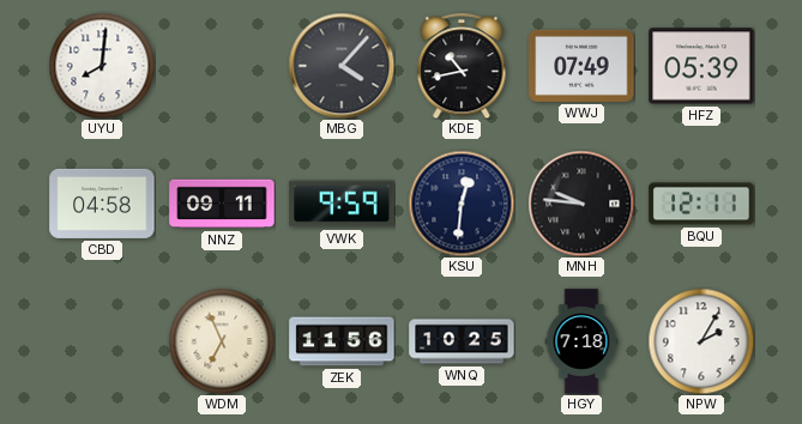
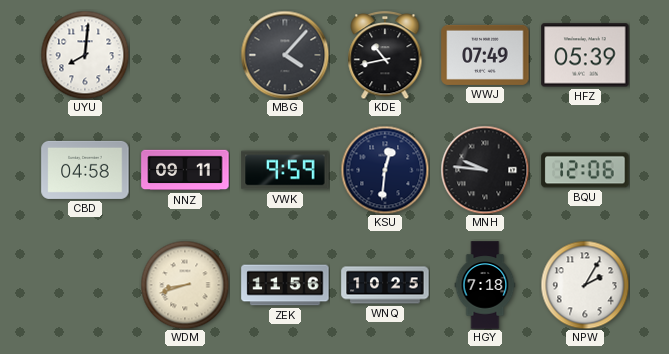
BQU: 12:11 -> 12:06
WDM: 6:56 -> 8:42
